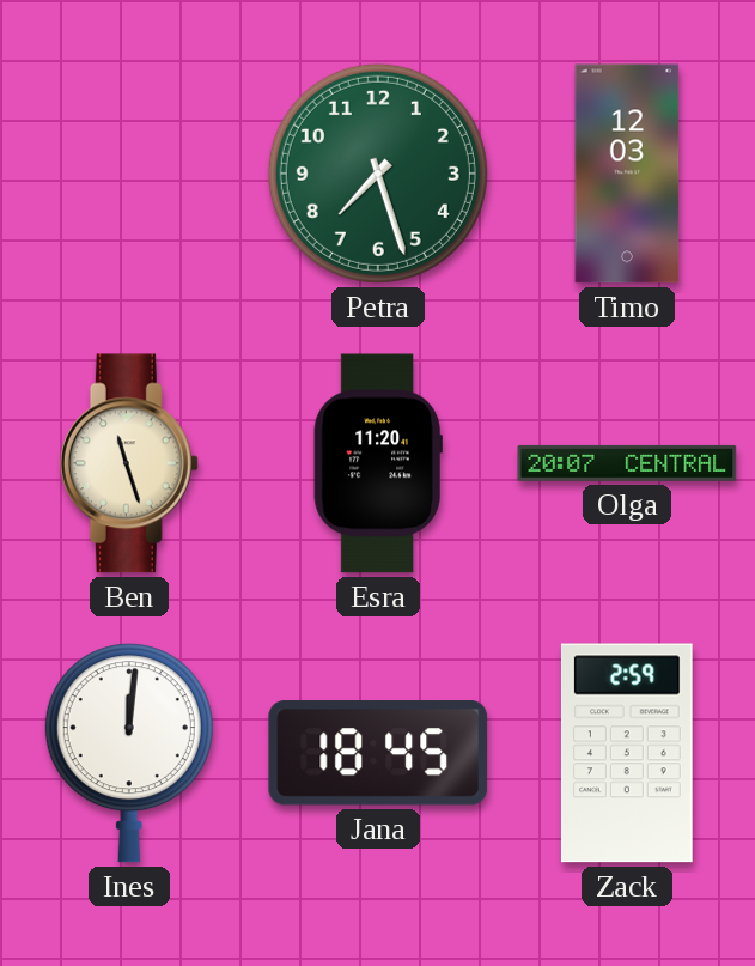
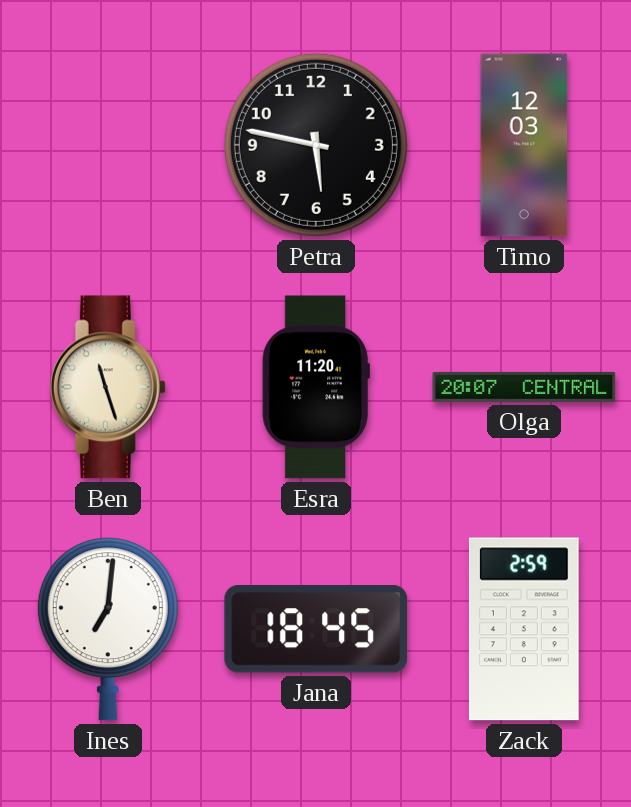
Petra: 7:27 -> 5:47
Petra dial: green -> black
Ines: 12:01 -> 7:01
